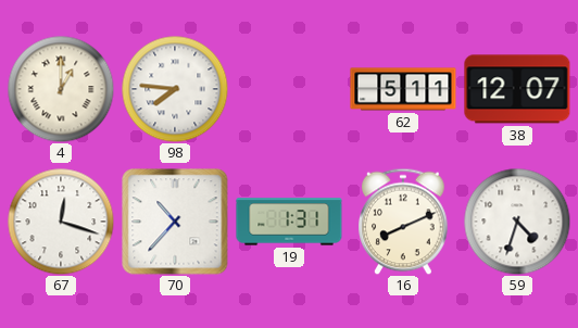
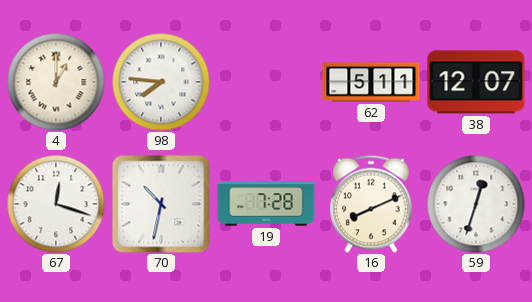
70: 10:37 -> 10:32
19: 1:31 -> 7:28
59: 4:33 -> 12:33
